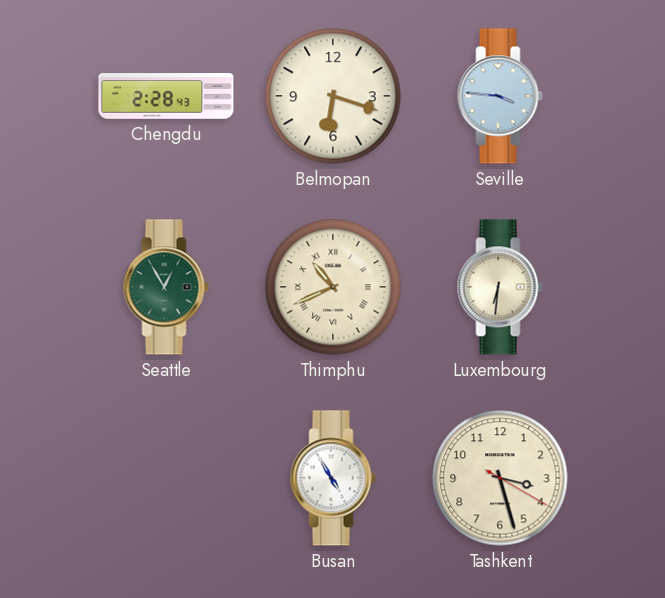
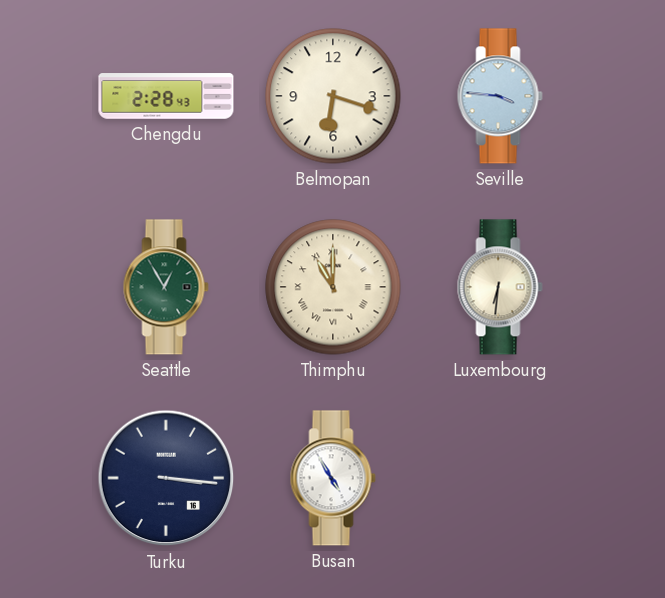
Thimphu: 10:41 -> 11:00
Turku: none -> 3:16
Tashkent: 3:27 -> none
